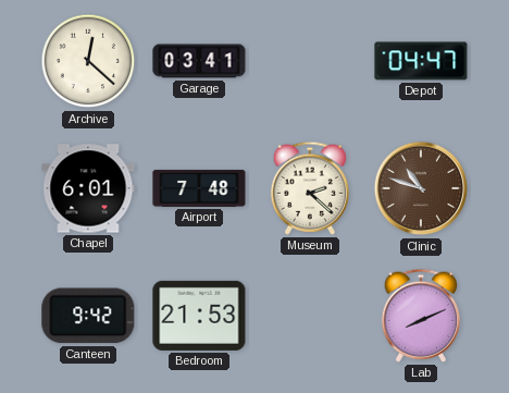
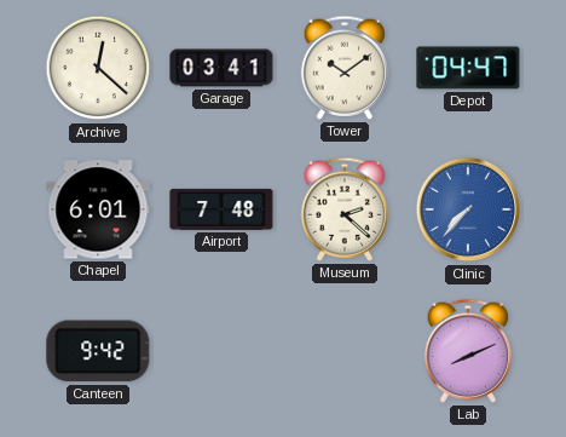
Tower: none -> 10:09
Clinic: 10:48 -> 7:37
Clinic dial: brown -> blue
Bedroom: 21:53 -> none
